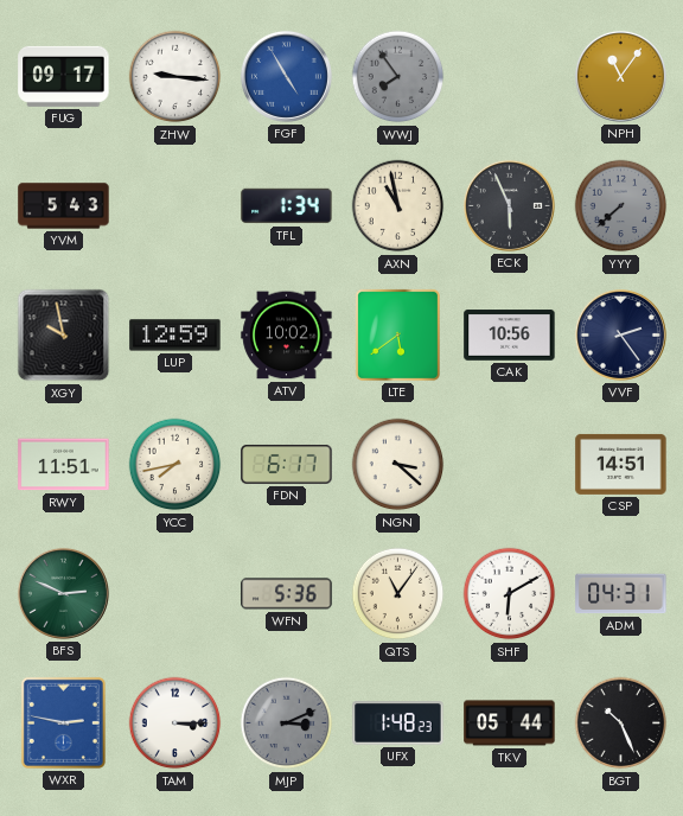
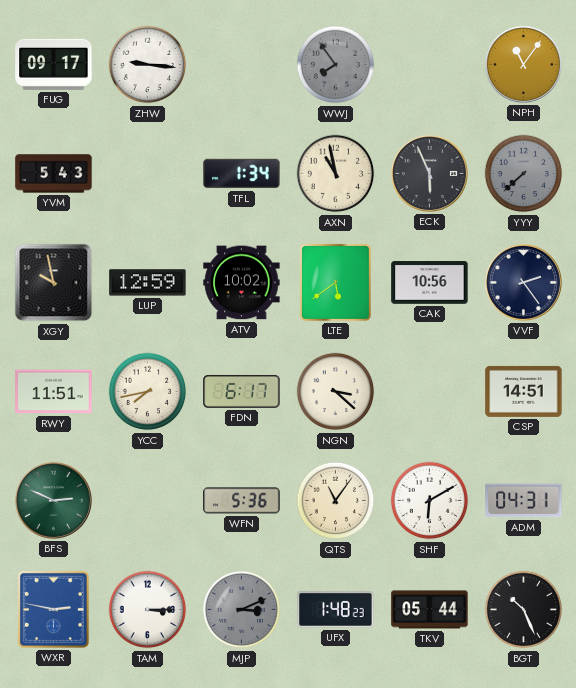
FGF: 4:55 -> none
